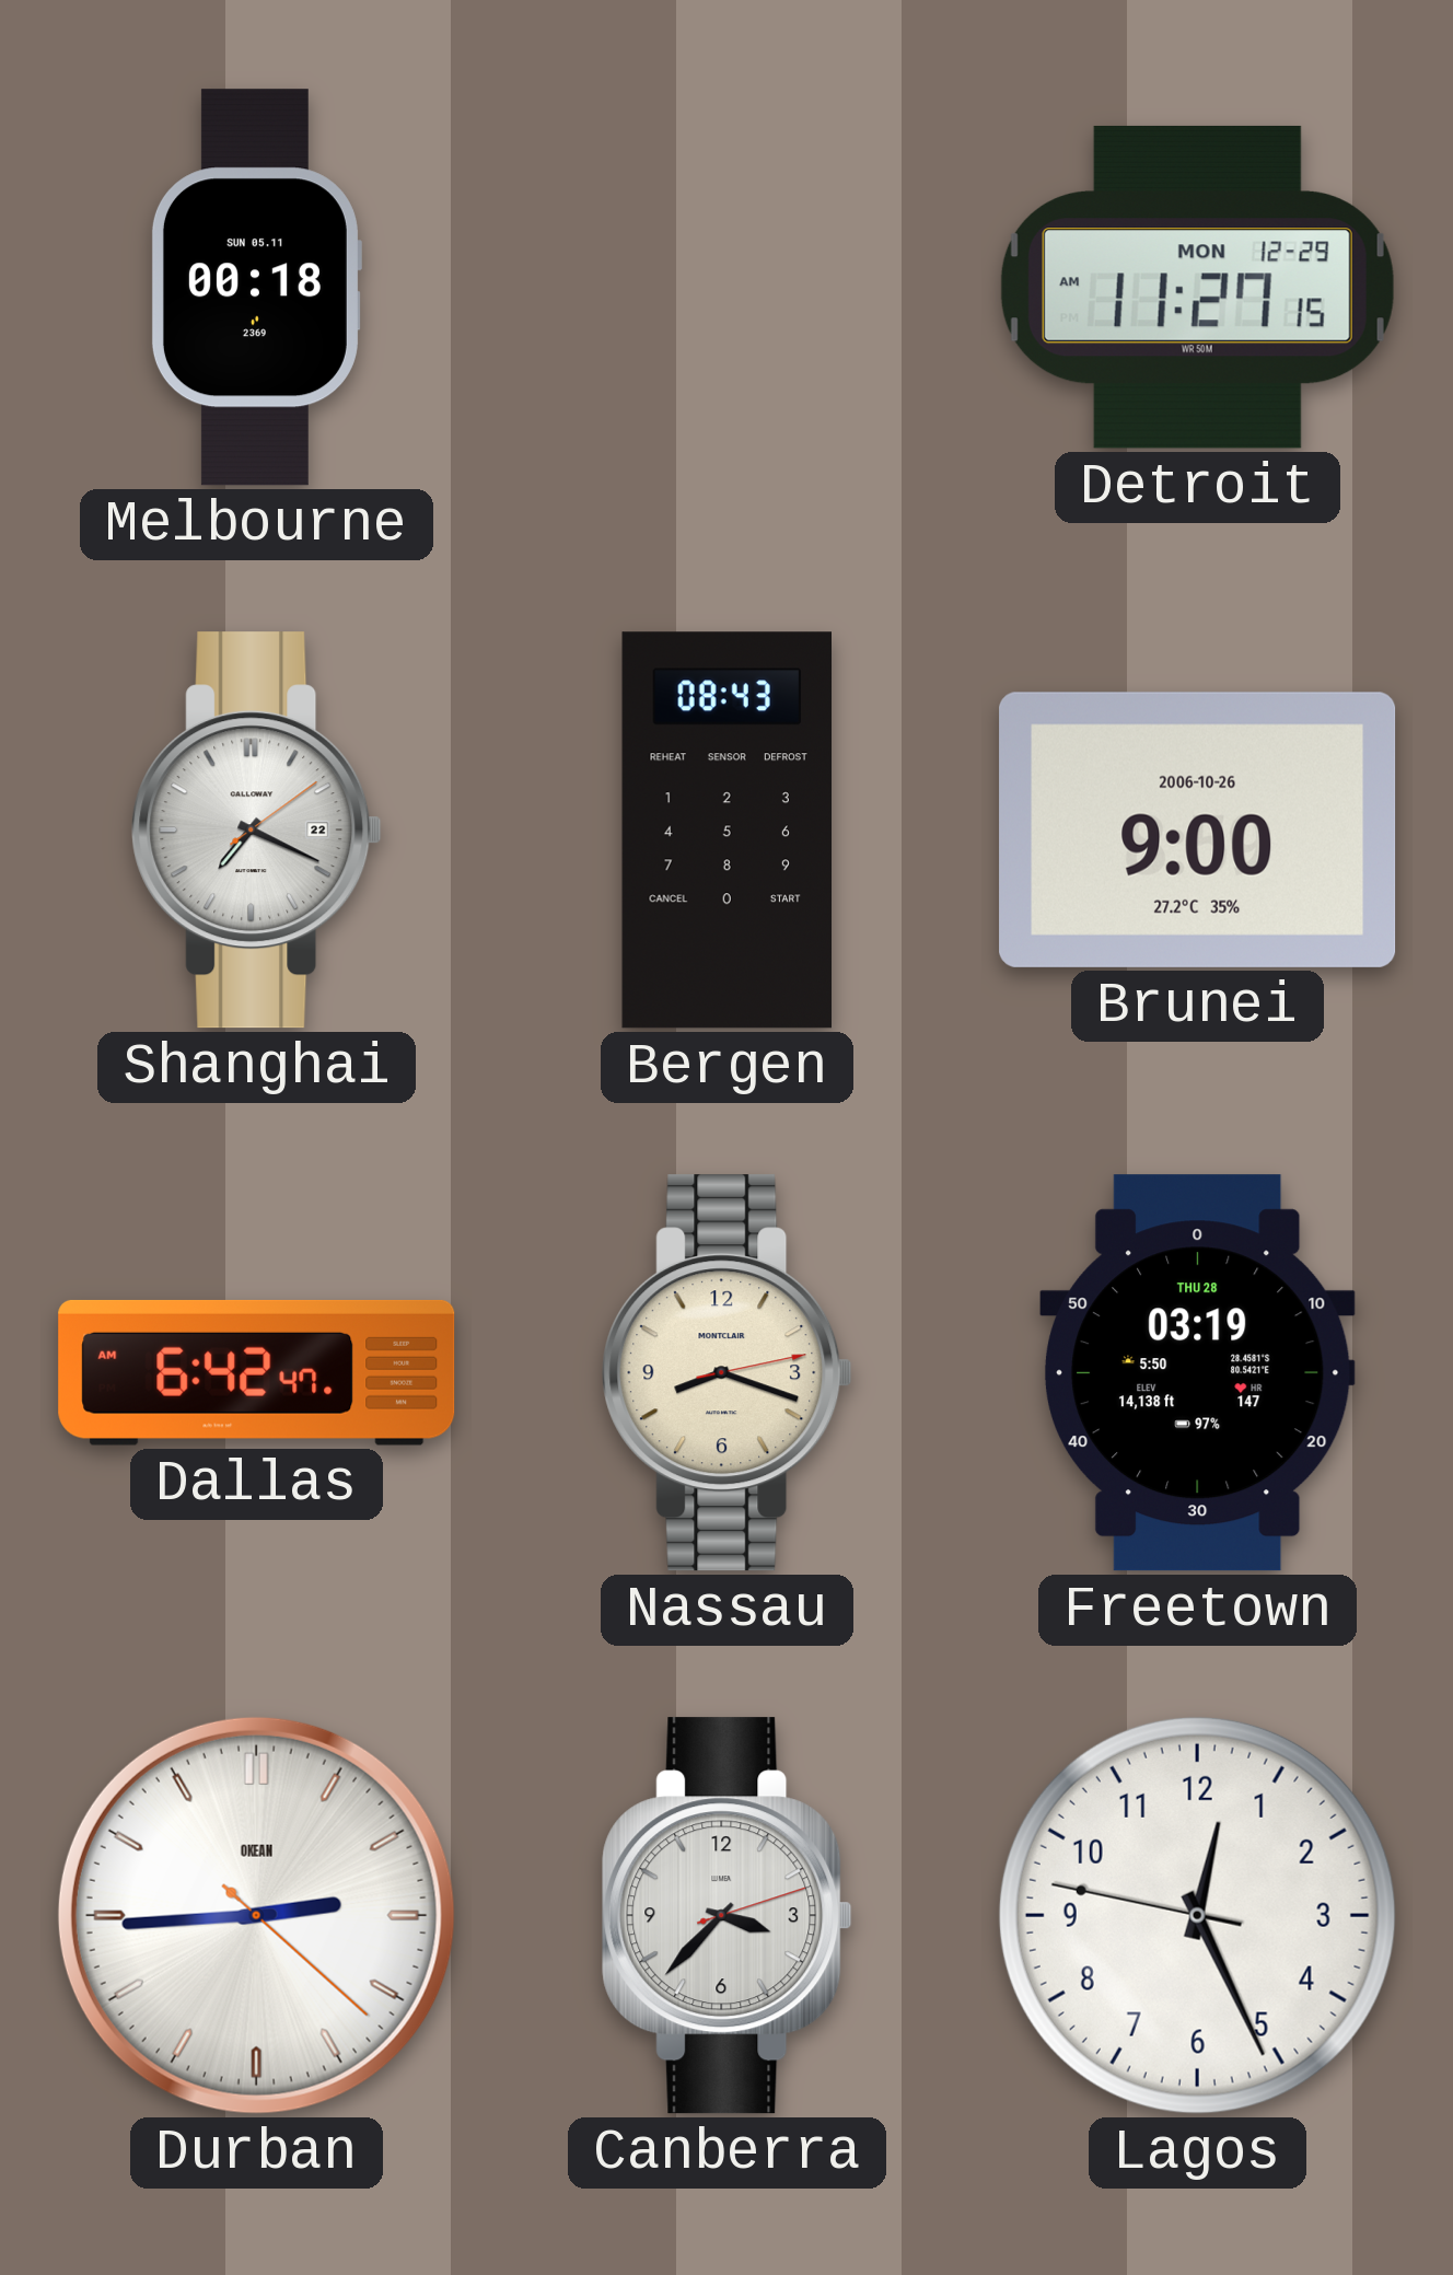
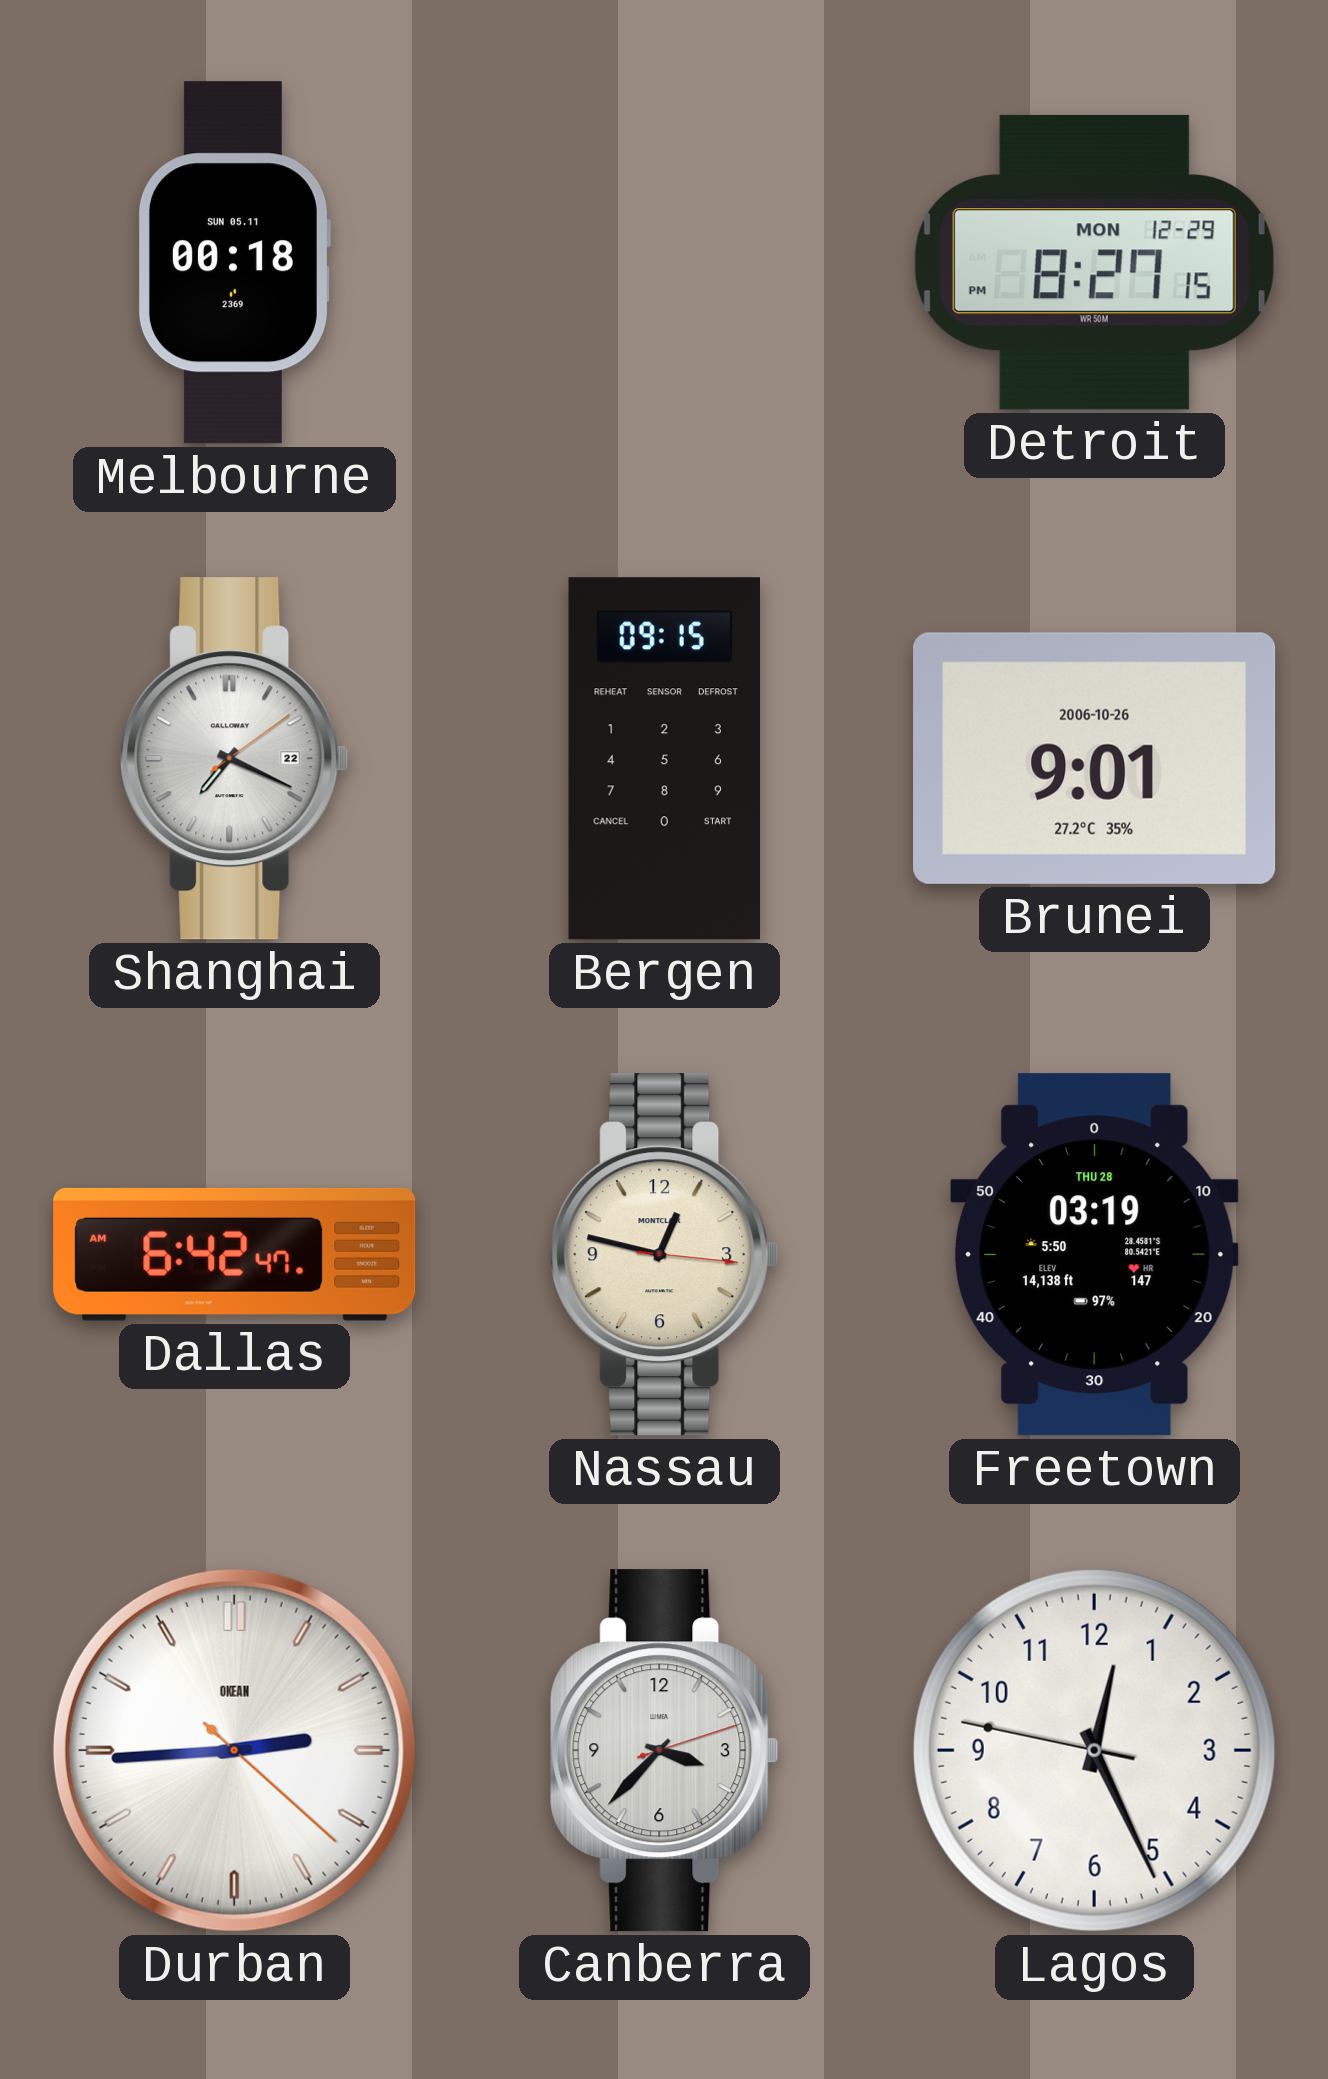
Detroit: 11:27 -> 8:27
Bergen: 08:43 -> 09:15
Brunei: 9:00 -> 9:01
Nassau: 8:18 -> 12:47
